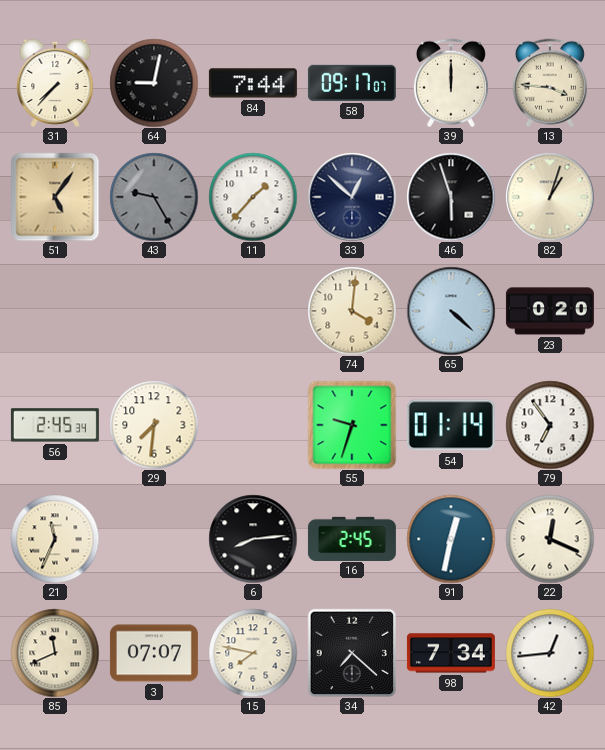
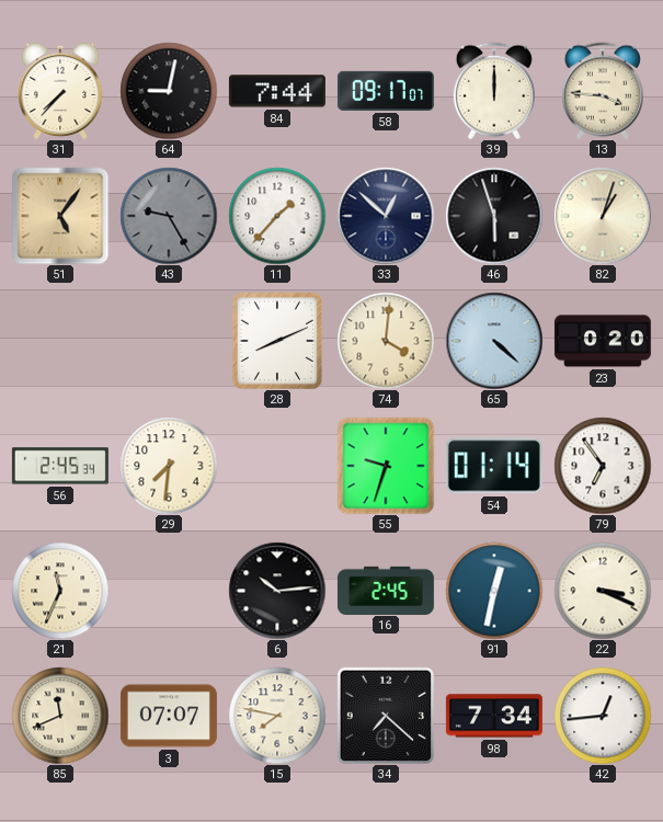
28: none -> 8:11
6: 8:14 -> 10:14
22: 12:19 -> 3:19
